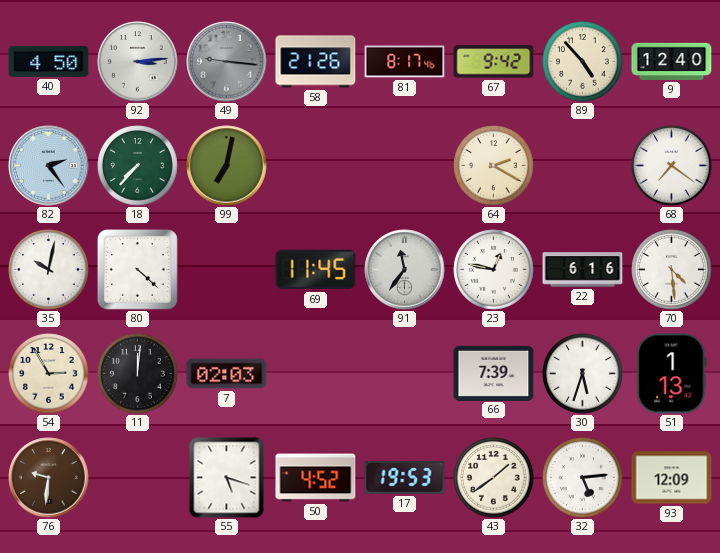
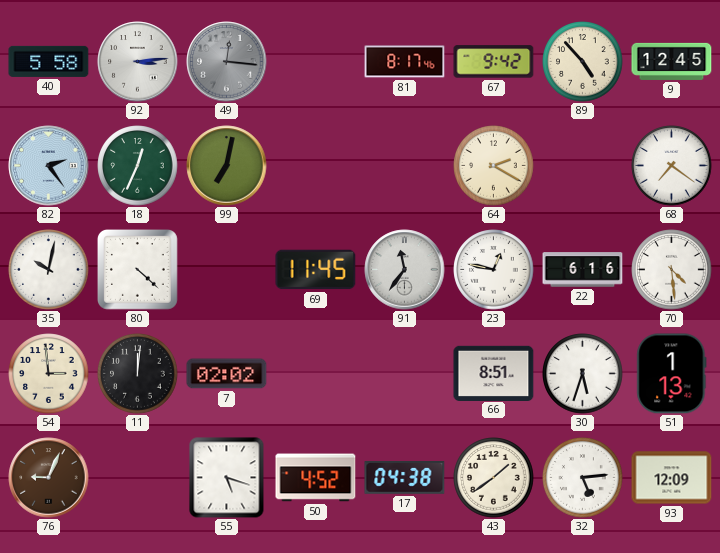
40: 4:50 -> 5:58
49: 9:16 -> 12:16
58: 21:26 -> none
9: 12:40 -> 12:45
18: 7:37 -> 12:34
54: 2:55 -> 2:59
7: 02:03 -> 02:02
66: 7:39 -> 8:51
76: 9:31 -> 9:04
17: 19:53 -> 04:38
